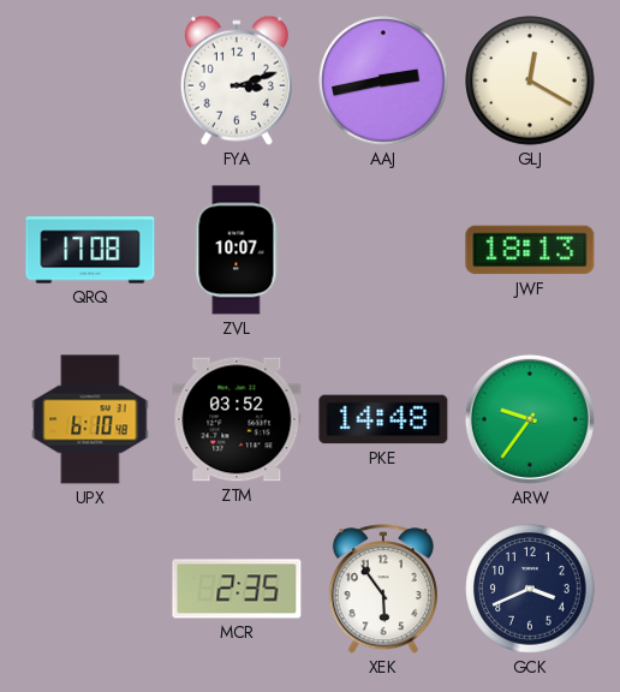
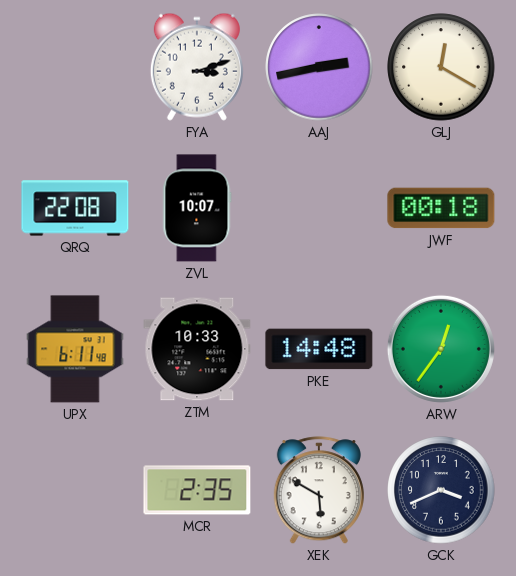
QRQ: 17:08 -> 22:08
JWF: 18:13 -> 00:18
UPX: 6:10 -> 6:11
ZTM: 03:52 -> 10:33
ARW: 9:36 -> 12:36
XEK: 5:54 -> 5:50
